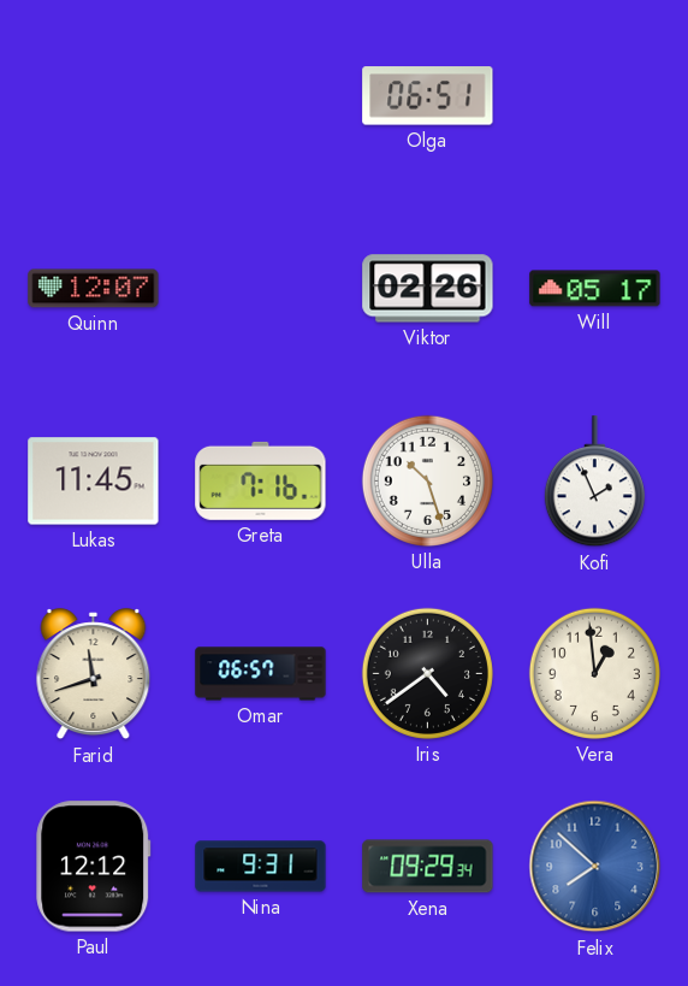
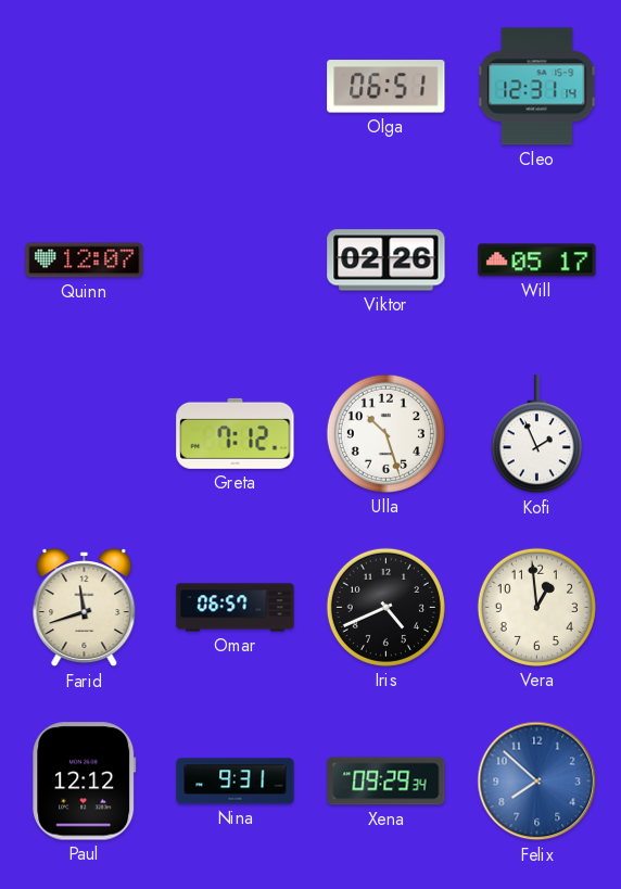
Cleo: none -> 12:31
Lukas: 11:45 -> none
Greta: 7:16 -> 7:12
Iris: 4:39 -> 4:41
